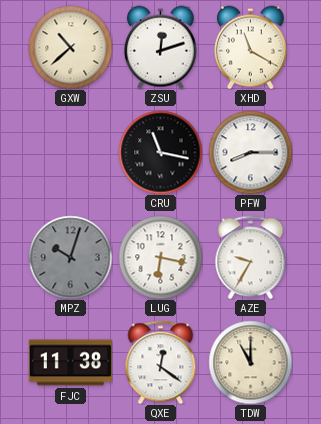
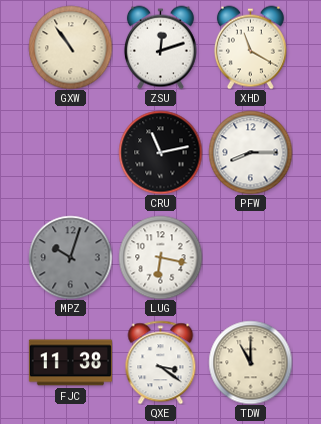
GXW: 10:38 -> 10:54
CRU: 11:17 -> 11:13
AZE: 9:35 -> none
QXE: 12:21 -> 3:21
